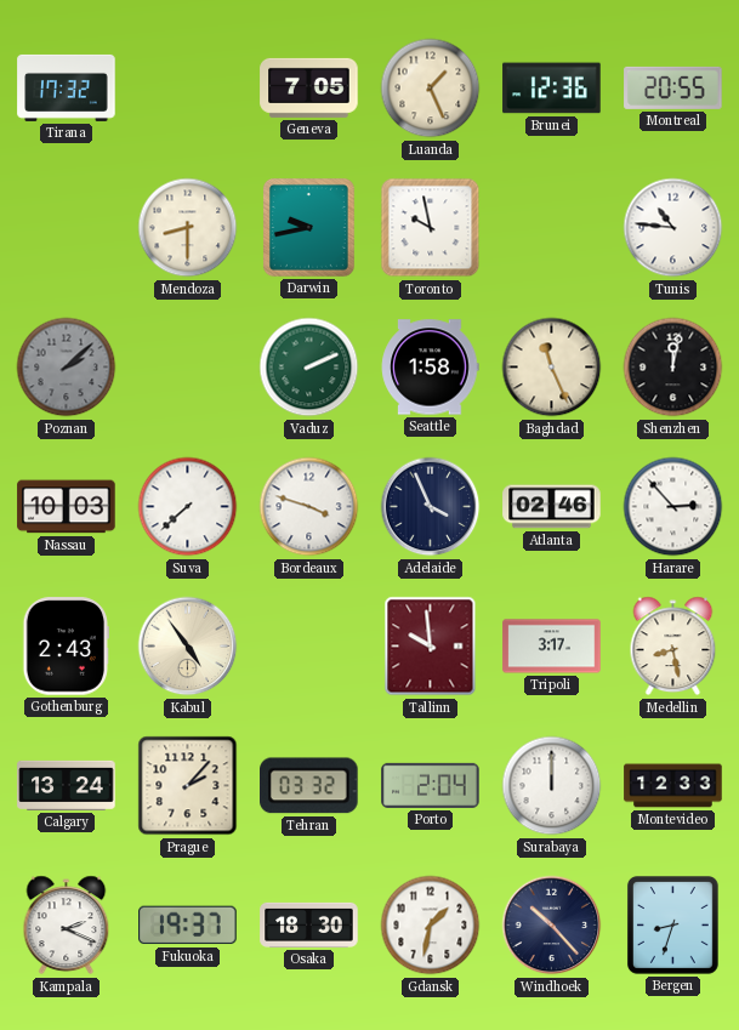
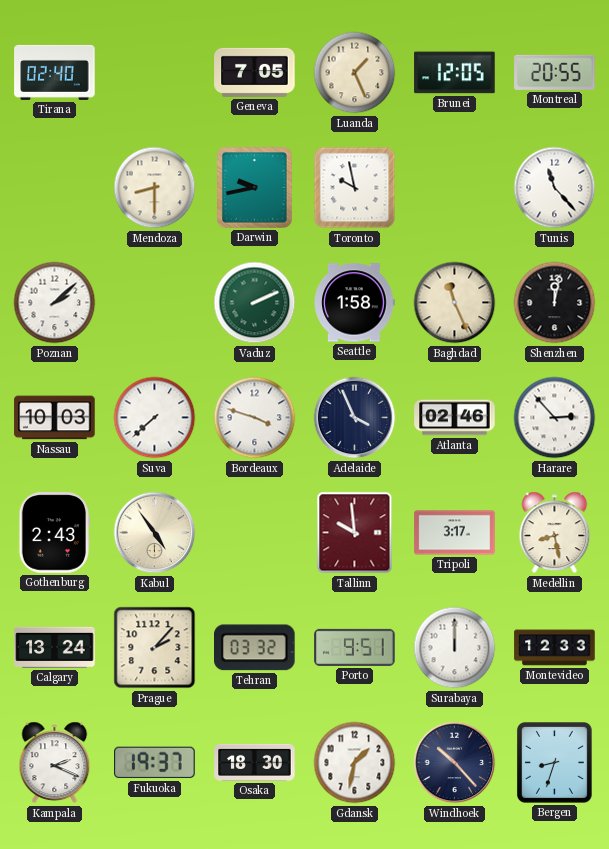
Tirana: 17:32 -> 02:40
Brunei: 12:36 -> 12:05
Tunis: 10:46 -> 11:23
Poznan dial: grey -> white
Porto: 2:04 -> 9:51
